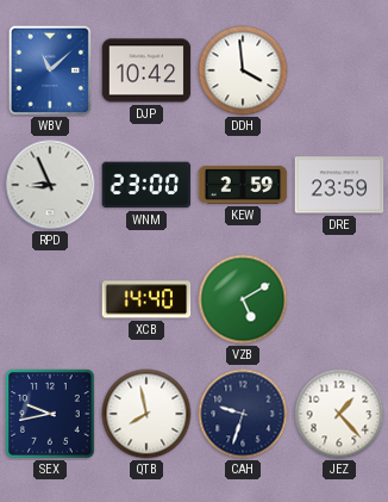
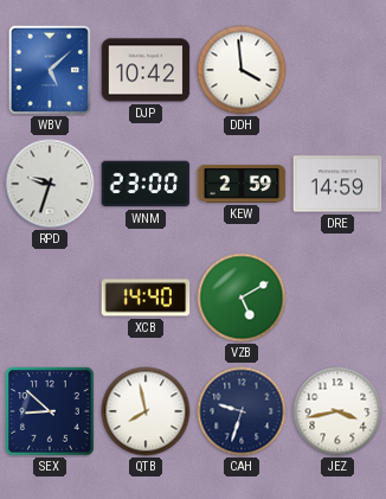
WBV: 11:08 -> 5:08
RPD: 8:56 -> 9:33
DRE: 23:59 -> 14:59
SEX: 9:43 -> 8:52
JEZ: 1:23 -> 3:43
